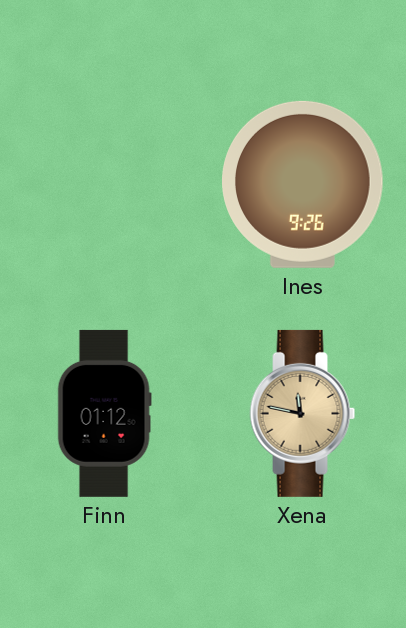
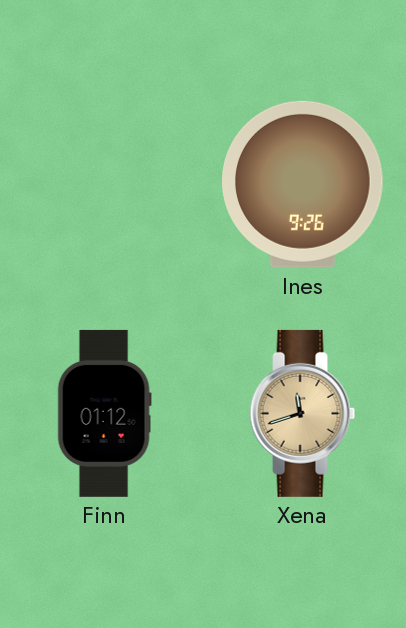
Xena: 11:47 -> 11:42
